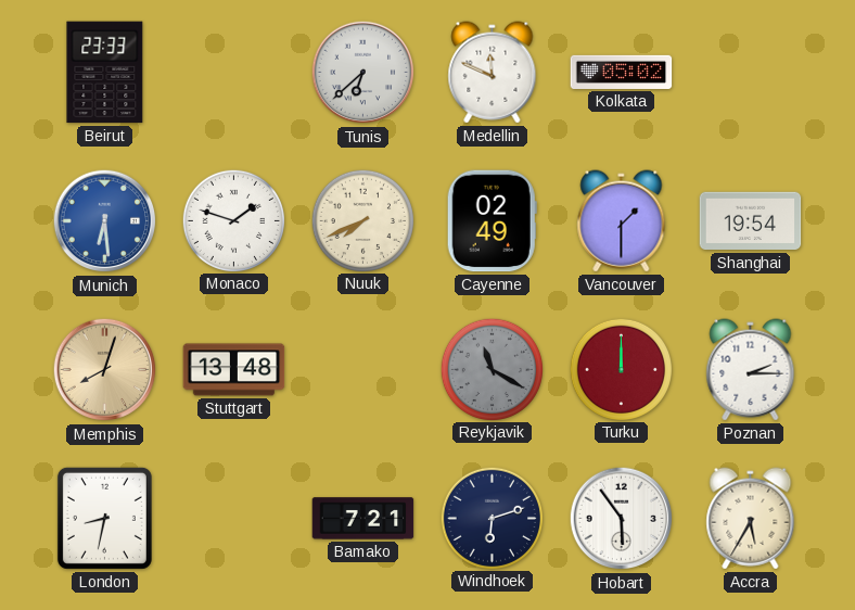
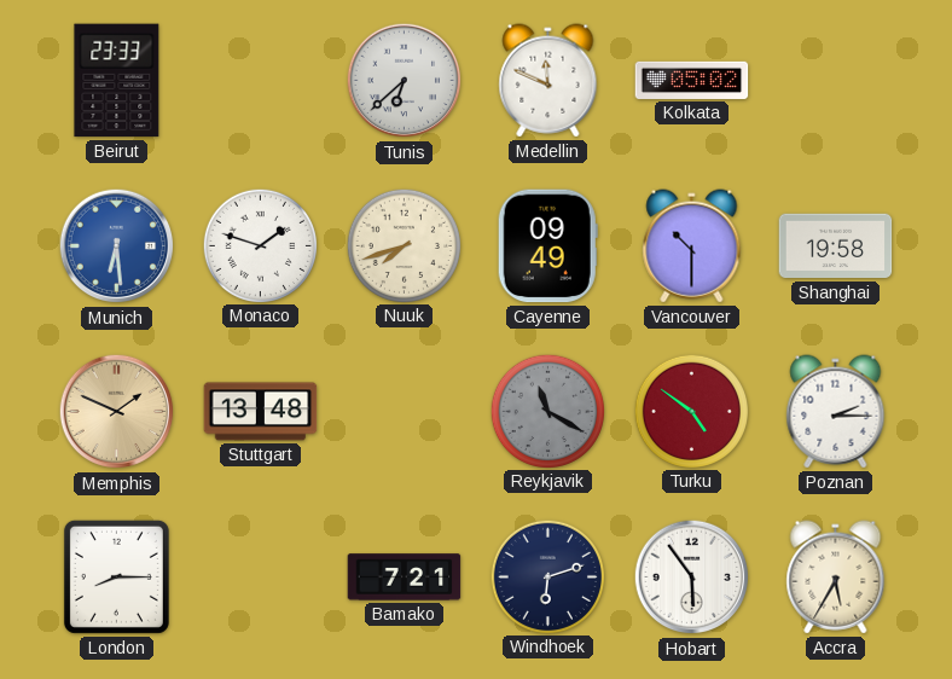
Nuuk: 7:41 -> 7:42
Cayenne: 02:49 -> 09:49
Vancouver: 1:30 -> 10:30
Shanghai: 19:54 -> 19:58
Memphis: 8:03 -> 1:49
Turku: 12:00 -> 4:51
London: 8:32 -> 8:15
